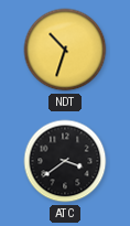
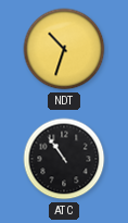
ATC: 3:39 -> 10:54
